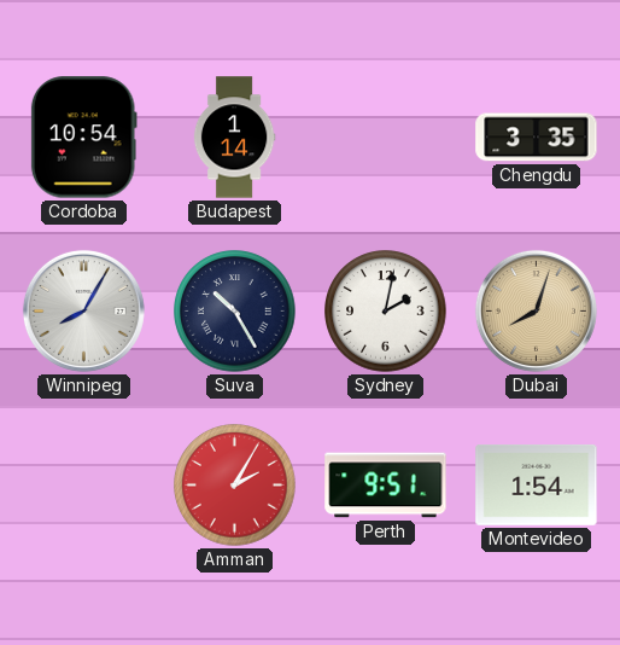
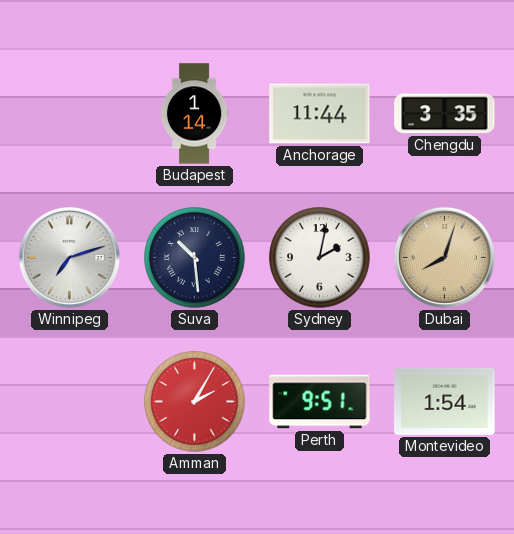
Cordoba: 10:54 -> none
Anchorage: none -> 11:44
Winnipeg: 8:05 -> 7:12
Suva: 10:25 -> 10:29
